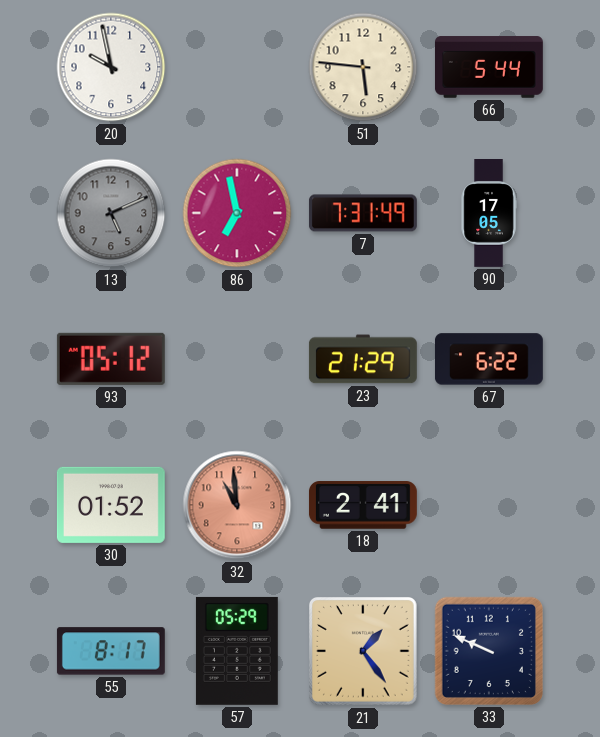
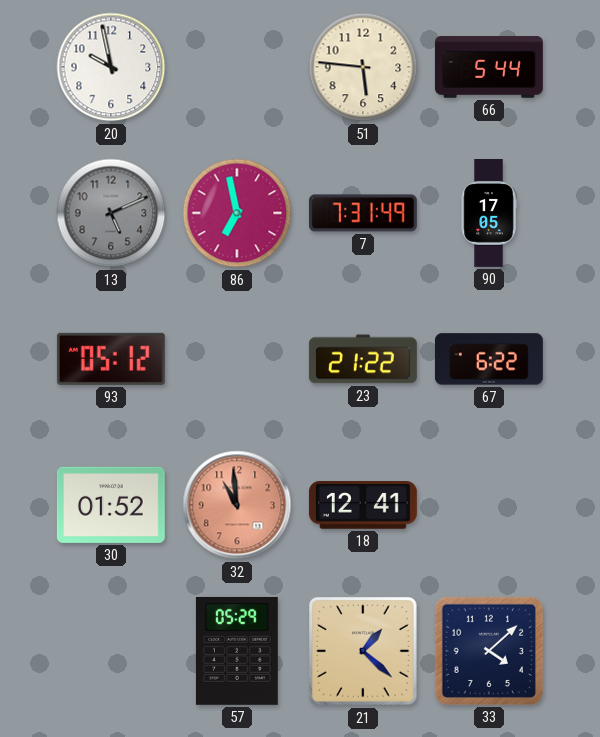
23: 21:29 -> 21:22
18: 2:41 -> 12:41
55: 8:17 -> none
21: 1:24 -> 1:22
33: 9:49 -> 4:08
